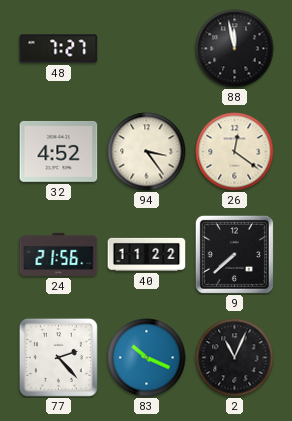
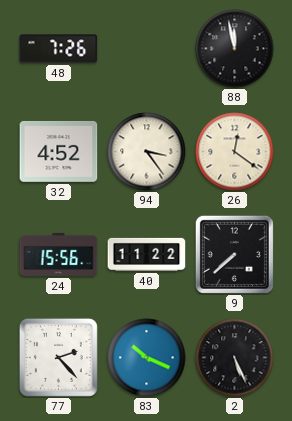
48: 7:27 -> 7:26
24: 21:56 -> 15:56
2: 11:04 -> 5:26
